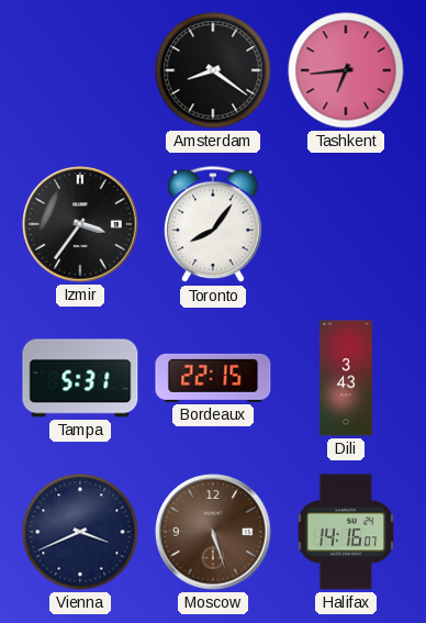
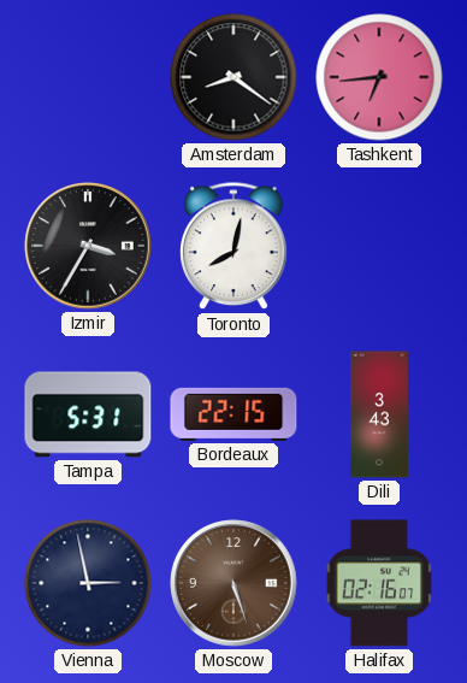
Izmir: 3:36 -> 3:35
Toronto: 8:06 -> 8:02
Vienna: 3:41 -> 2:58
Halifax: 14:16 -> 02:16
